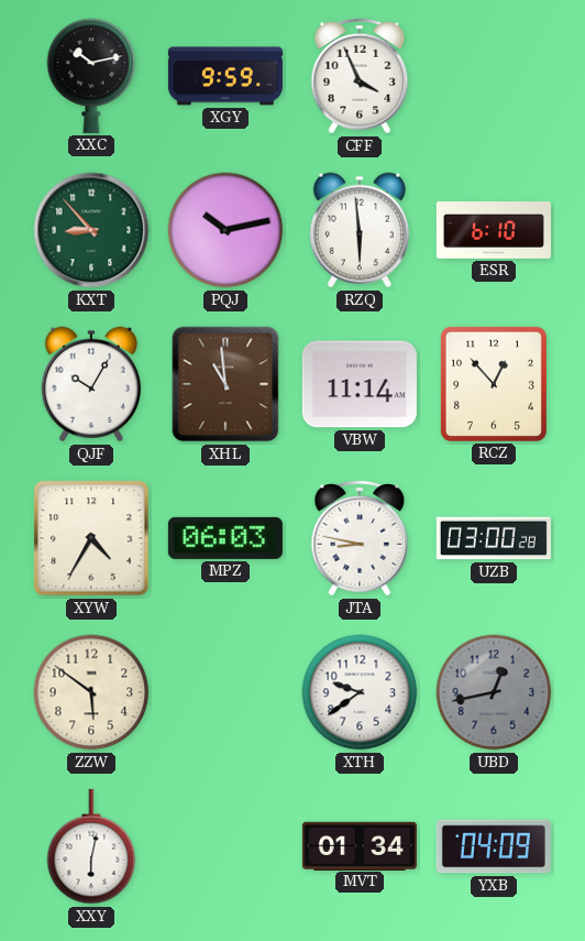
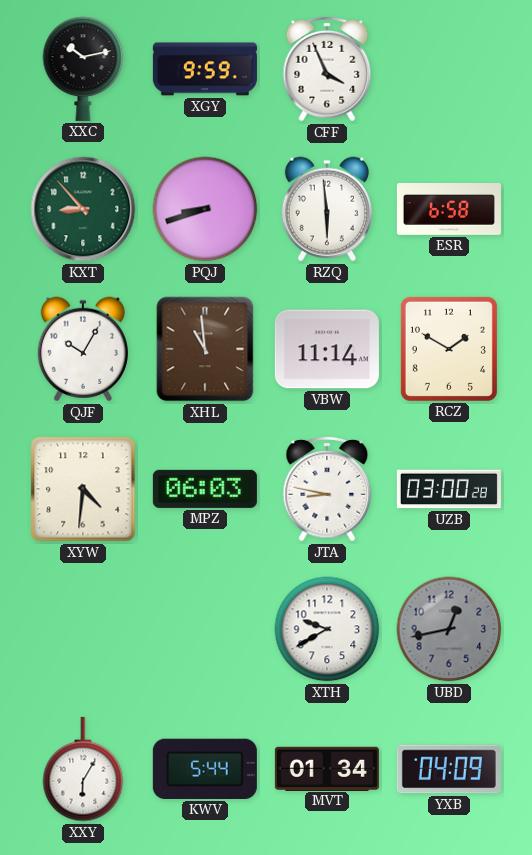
PQJ: 10:13 -> 8:42
ESR: 6:10 -> 6:58
RCZ: 12:53 -> 1:50
XYW: 4:35 -> 4:31
ZZW: 5:51 -> none
XTH: 9:39 -> 9:40
XXY: 6:02 -> 6:05
KWV: none -> 5:44
